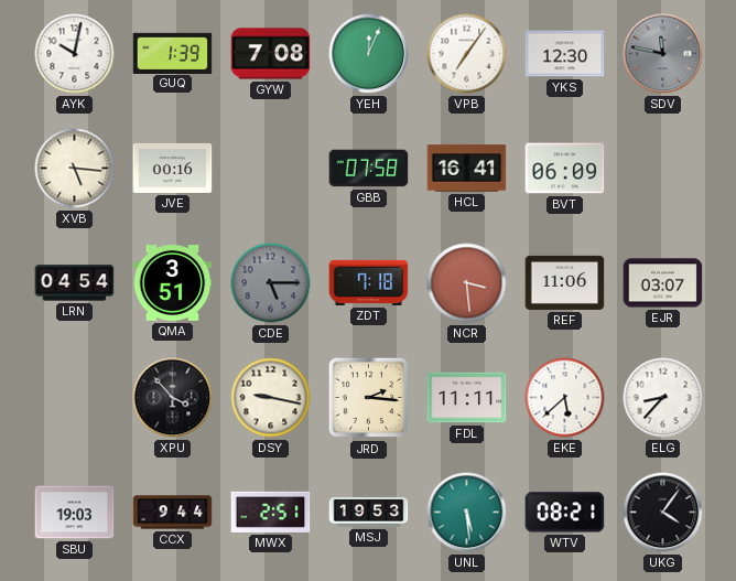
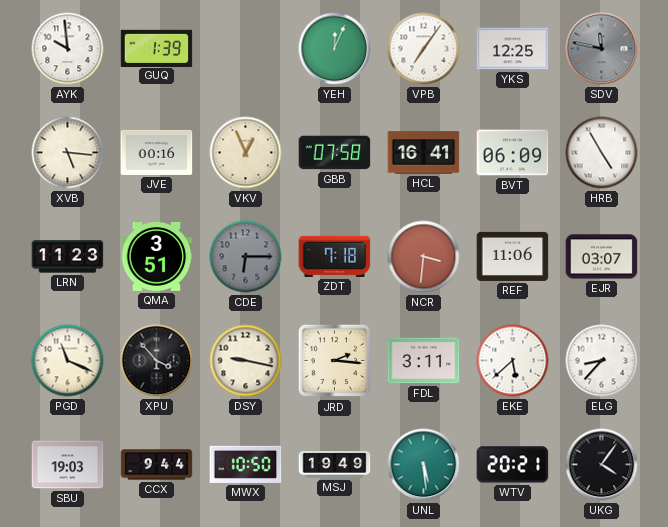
AYK: 10:02 -> 9:59
GYW: 7:08 -> none
YKS: 12:30 -> 12:25
VKV: none -> 12:56
HRB: none -> 4:55
LRN: 04:54 -> 11:23
CDE: 5:15 -> 6:15
NCR: 3:29 -> 3:31
PGD: none -> 11:19
FDL: 11:11 -> 3:11
MWX: 2:51 -> 10:50
MSJ: 19:53 -> 19:49
WTV: 08:21 -> 20:21
